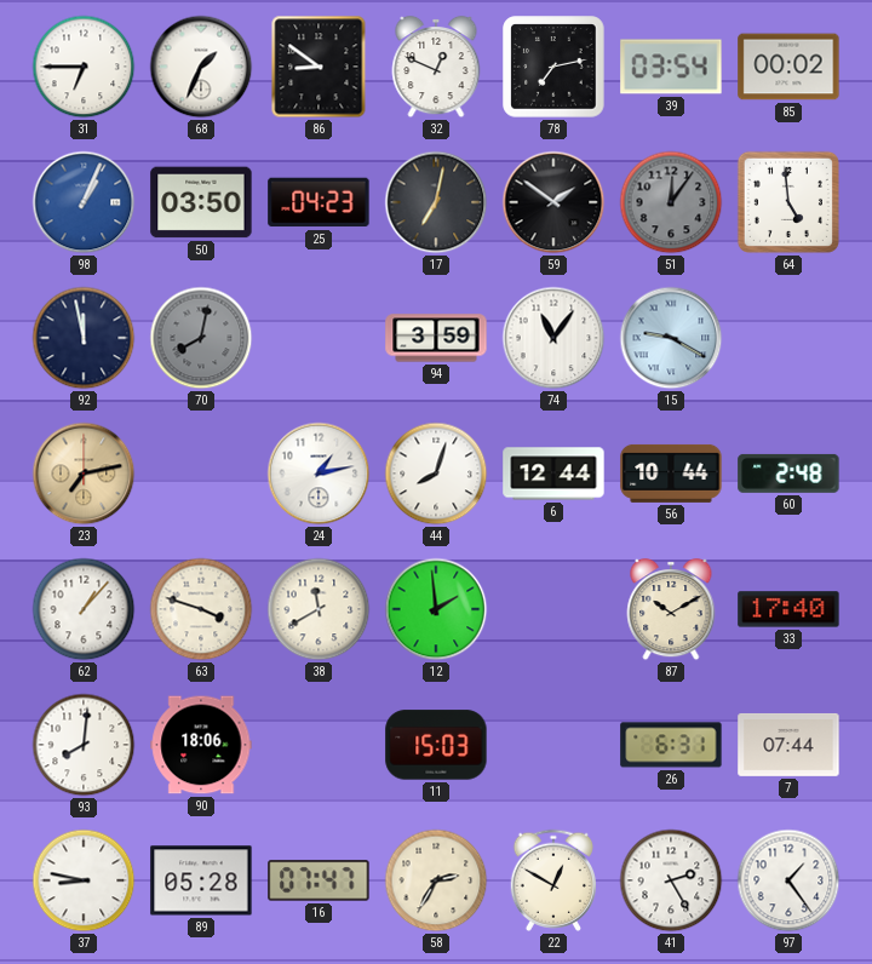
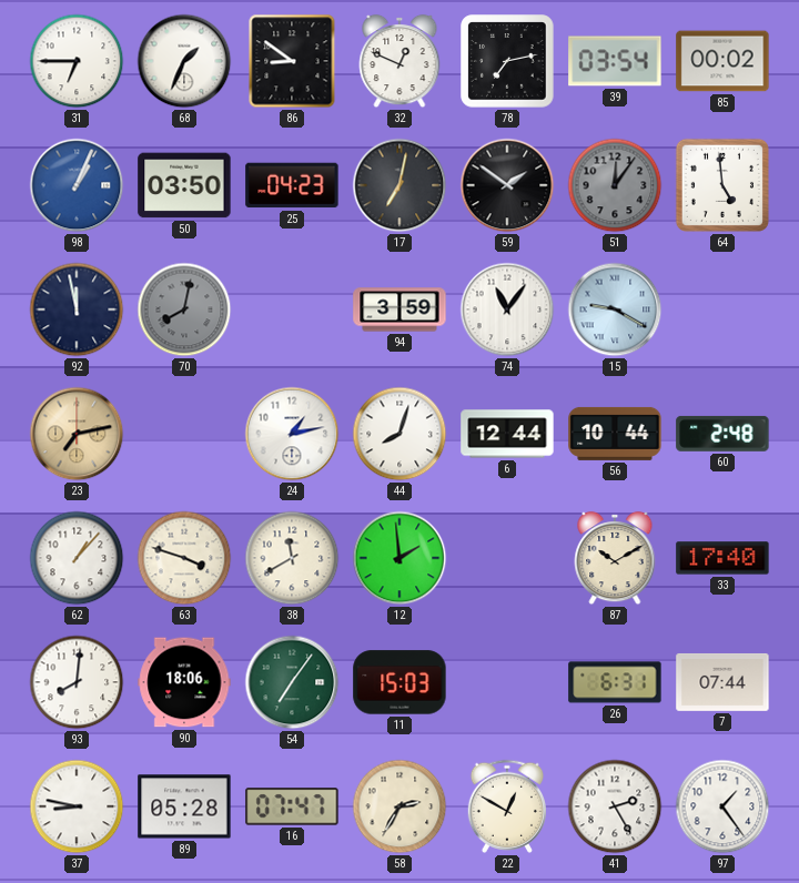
54: none -> 7:06
